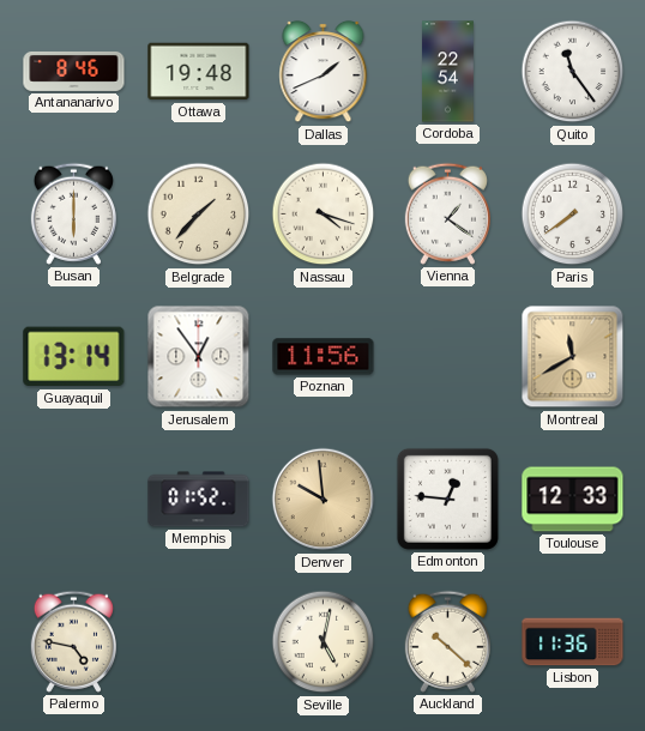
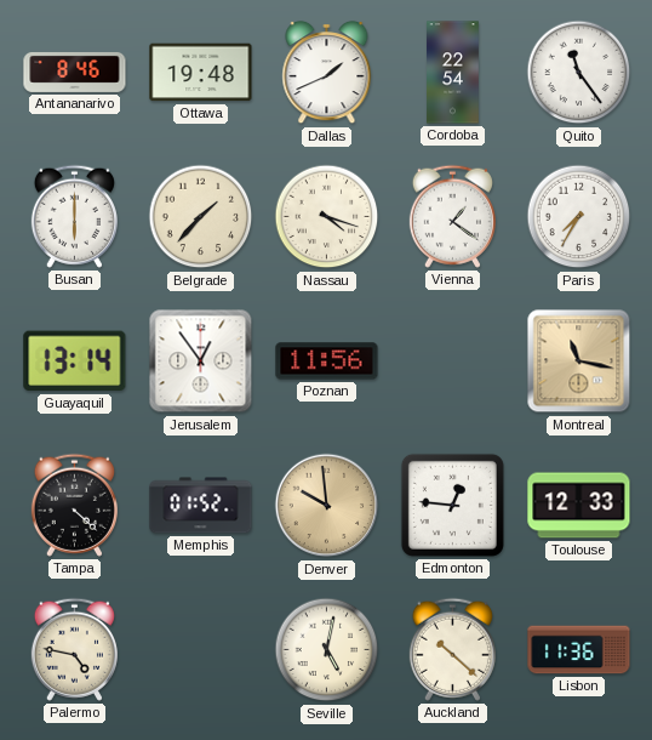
Paris: 7:39 -> 7:35
Montreal: 11:40 -> 11:17
Tampa: none -> 4:22
